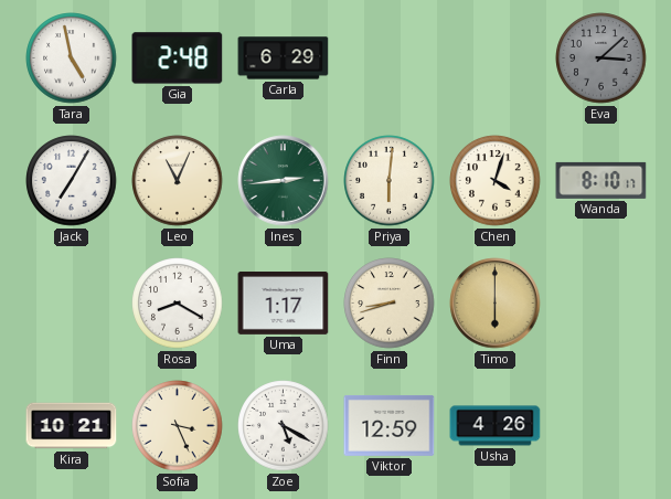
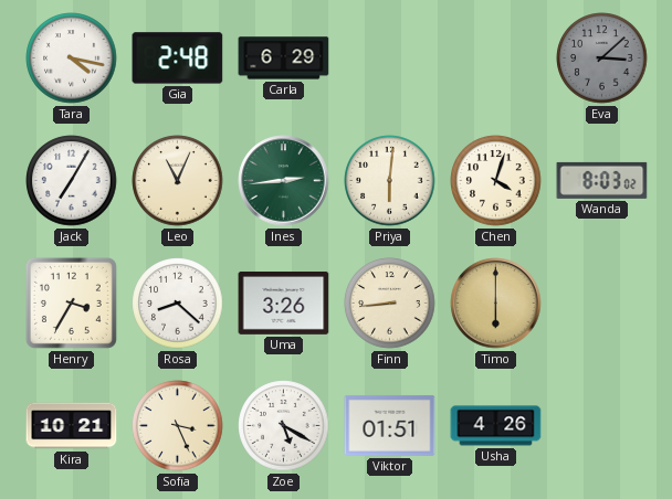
Tara: 4:58 -> 4:17
Wanda: 8:10 -> 8:03
Henry: none -> 3:35
Rosa: 8:20 -> 8:22
Uma: 1:17 -> 3:26
Finn: 8:42 -> 8:44
Viktor: 12:59 -> 01:51
